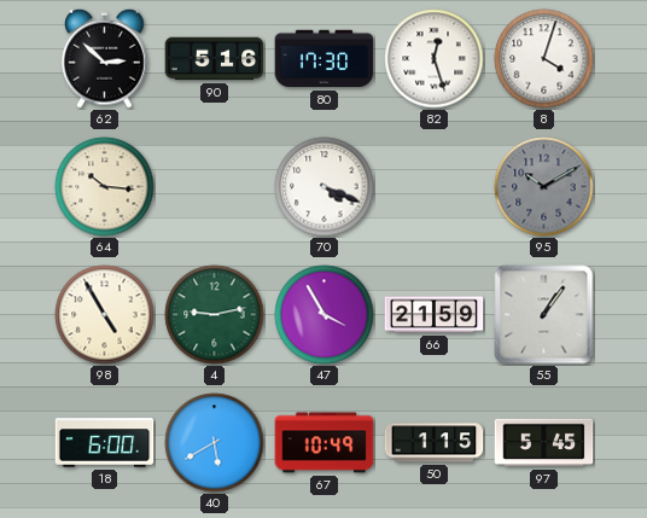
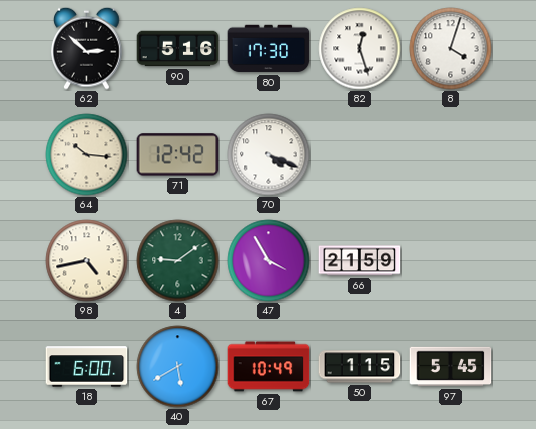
71: none -> 12:42
95: 10:10 -> none
98: 4:55 -> 4:43
4: 9:13 -> 9:09
55: 1:06 -> none
